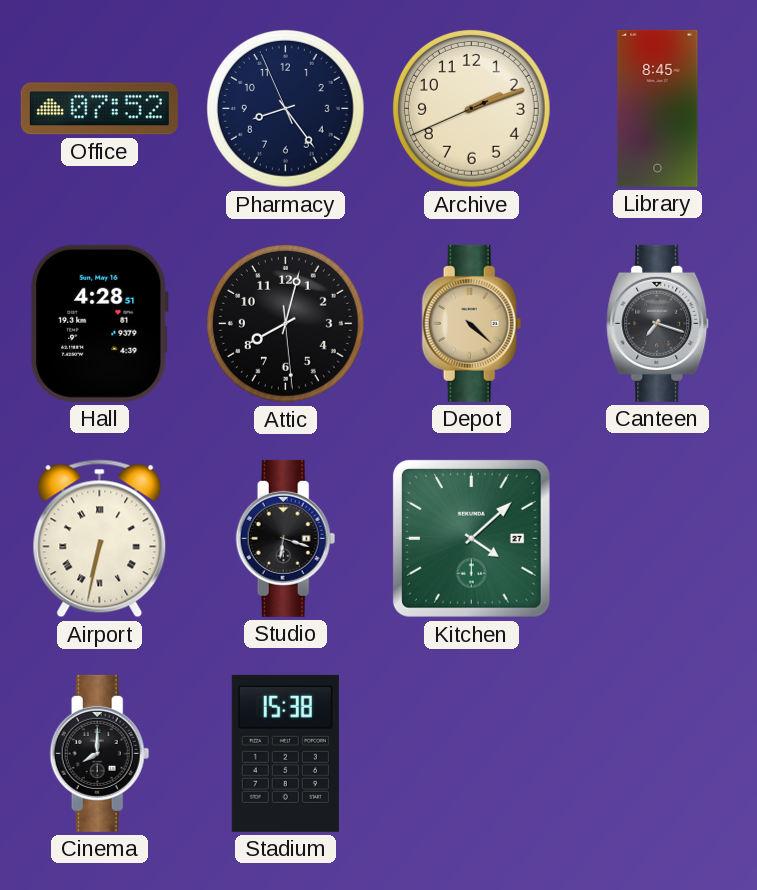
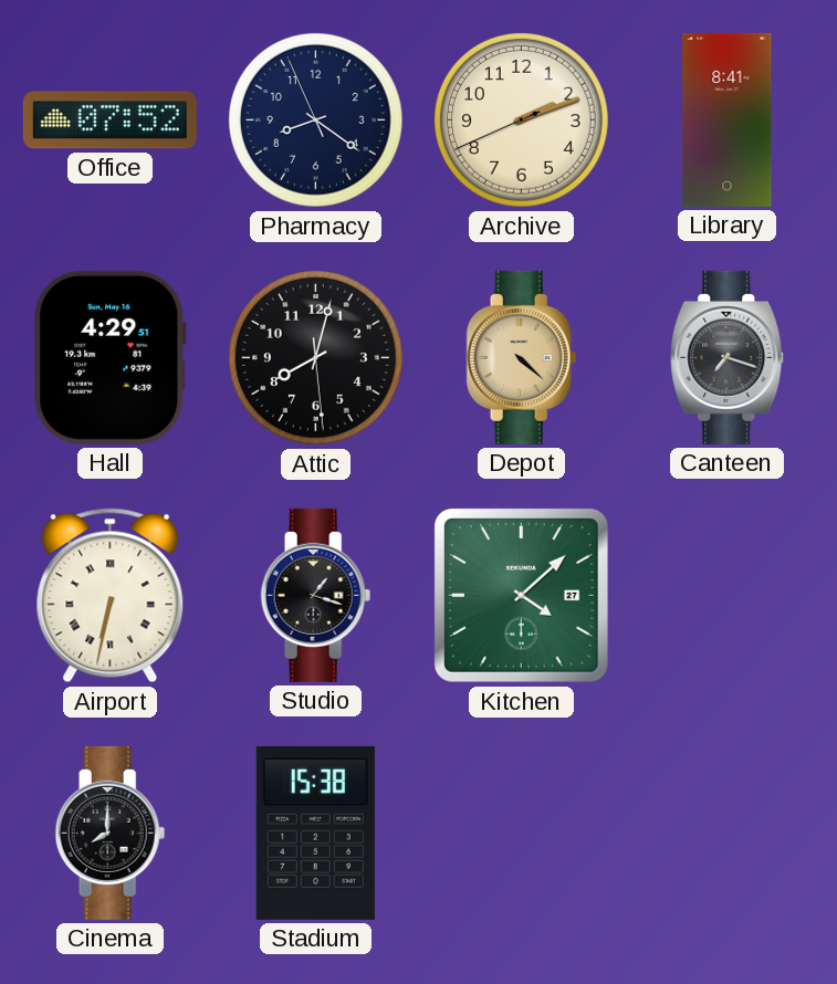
Pharmacy: 8:23 -> 8:20
Library: 8:45 -> 8:41
Hall: 4:28 -> 4:29
Studio: 6:18 -> 1:18
